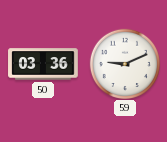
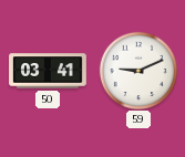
50: 03:36 -> 03:41
